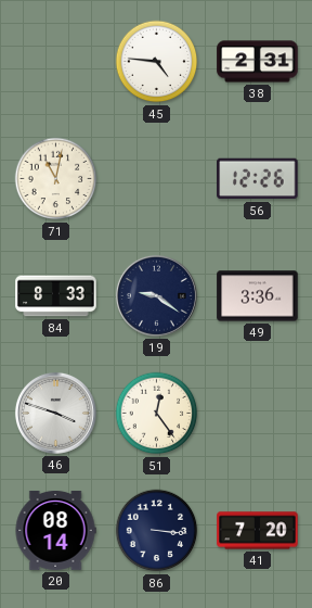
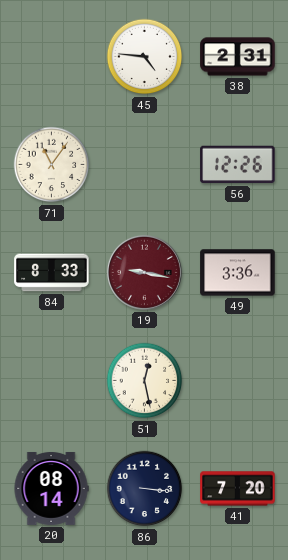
71: 11:02 -> 11:06
19: 9:21 -> 9:17
19 dial: navy -> burgundy
46: 3:48 -> none
51: 12:24 -> 12:28
